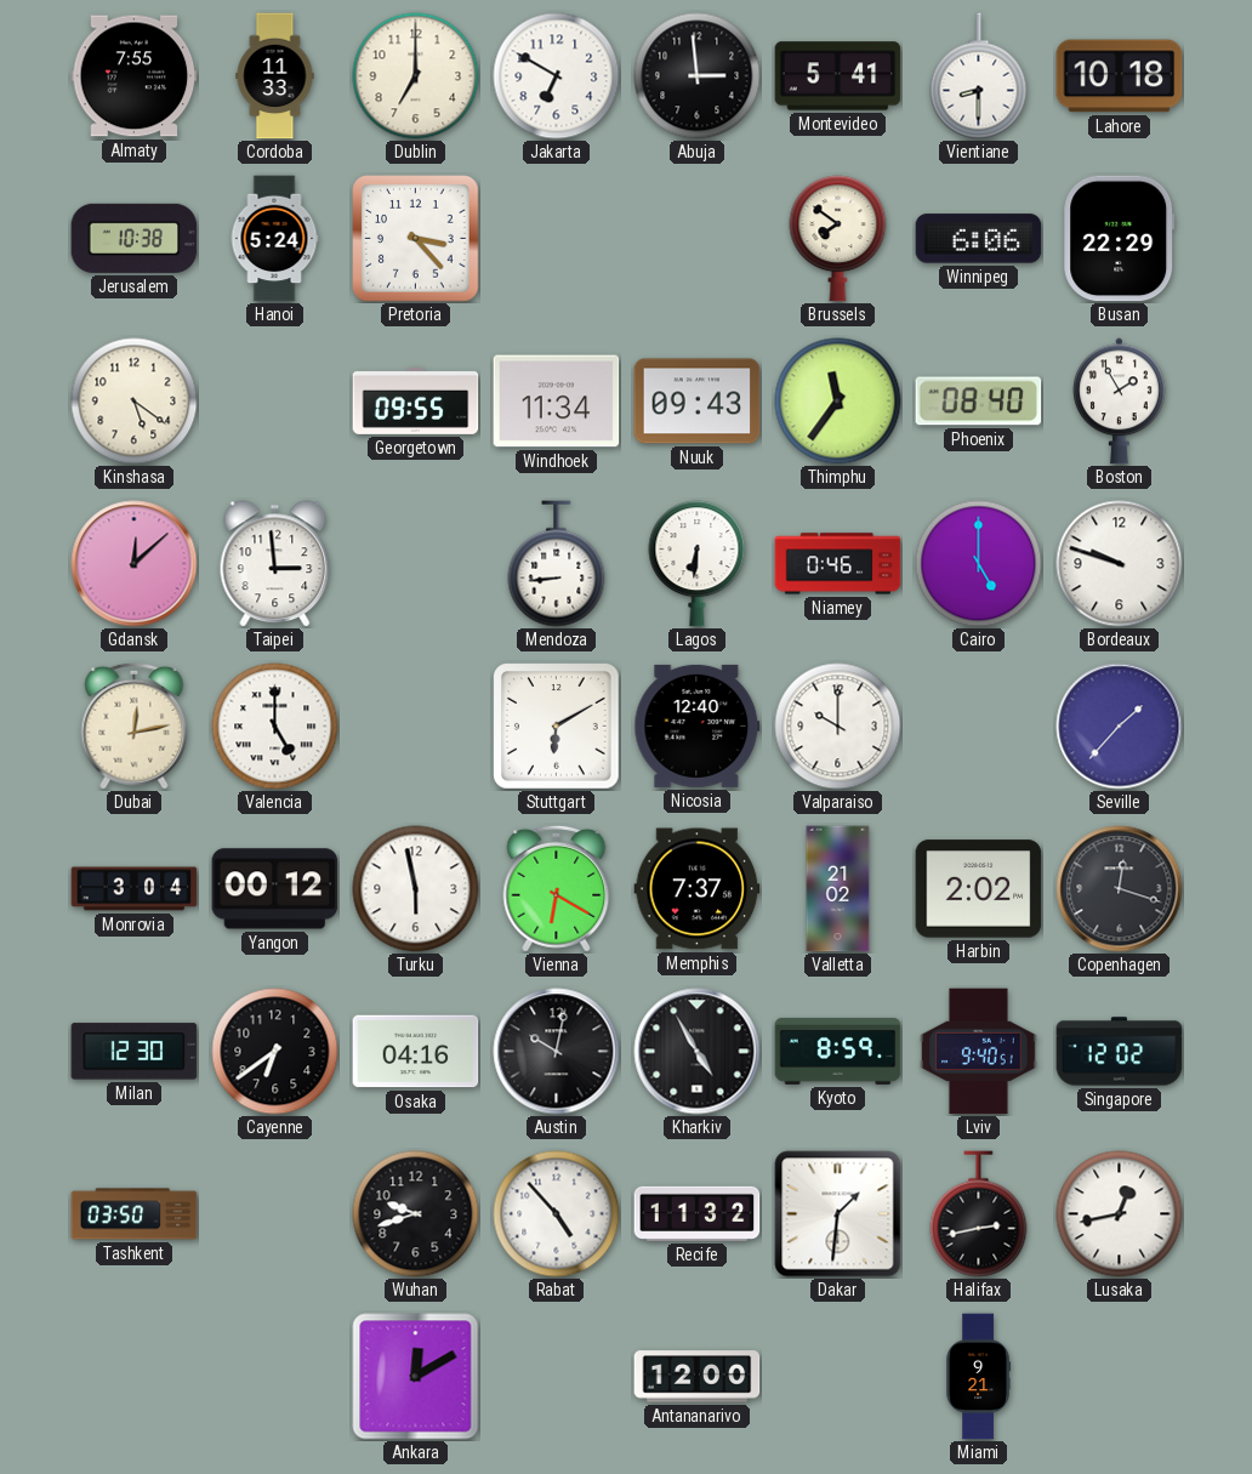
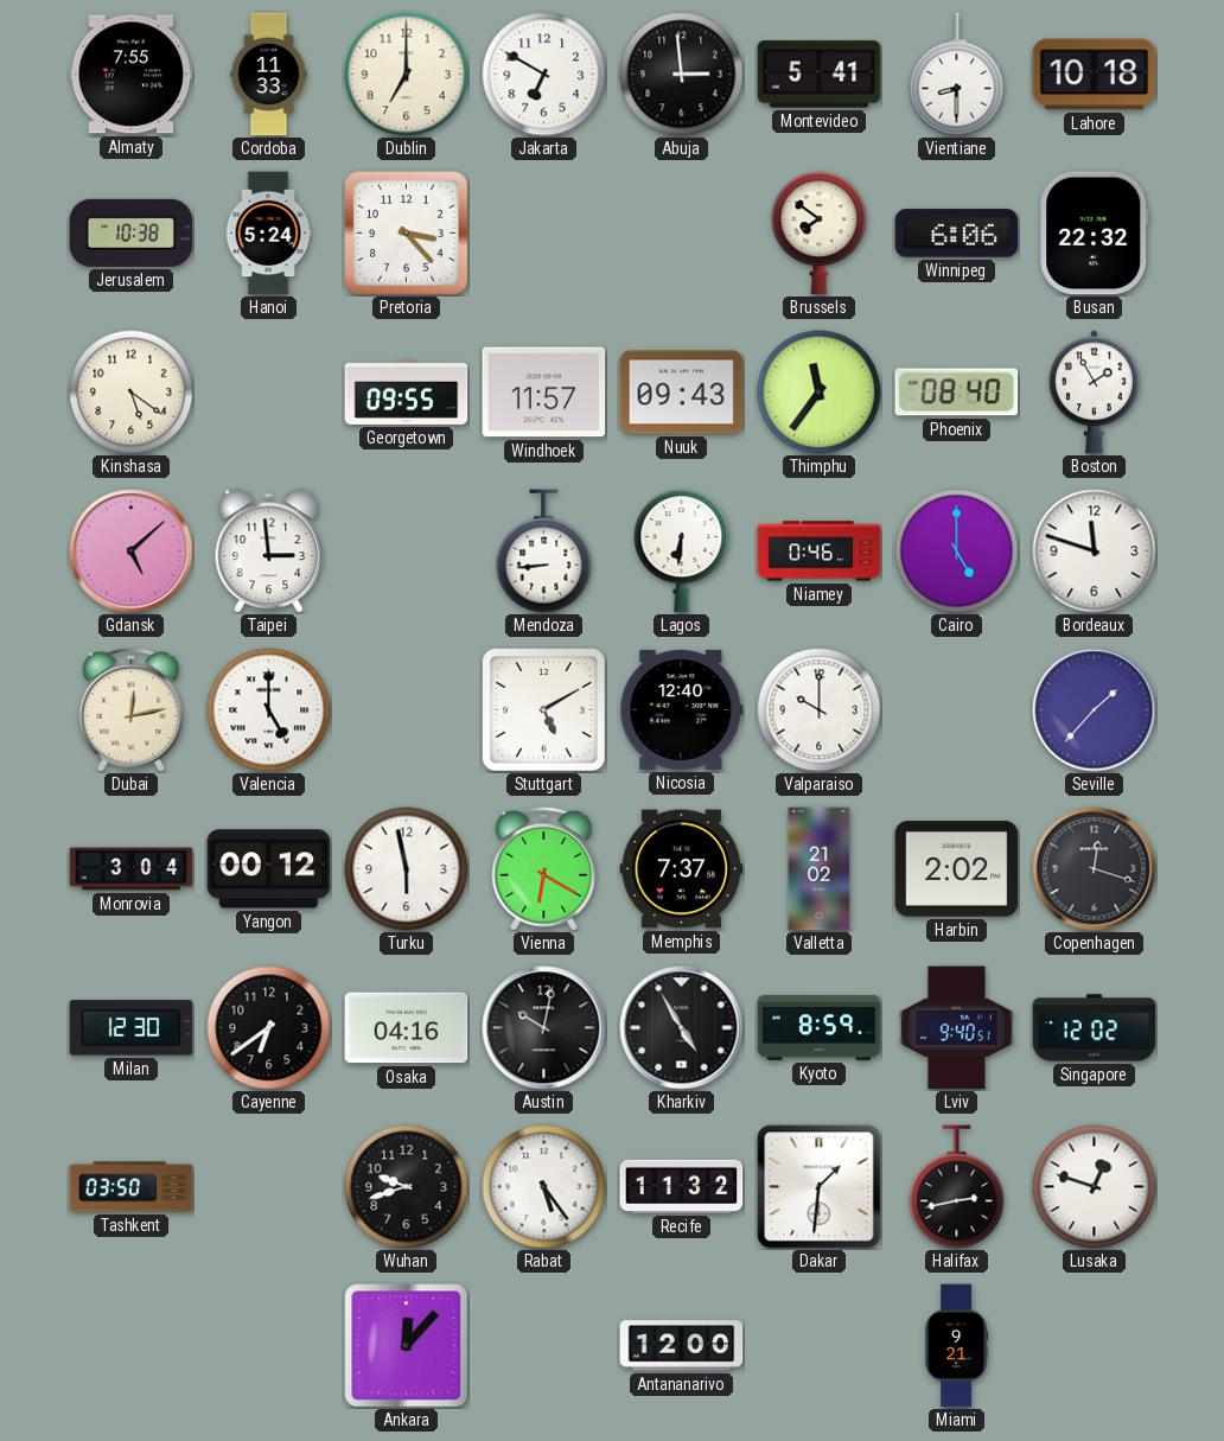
Busan: 22:29 -> 22:32
Windhoek: 11:34 -> 11:57
Gdansk: 12:08 -> 5:08
Bordeaux: 9:48 -> 11:48
Stuttgart: 6:10 -> 5:10
Rabat: 4:53 -> 5:24
Lusaka: 12:43 -> 12:48
Ankara: 12:10 -> 12:07
